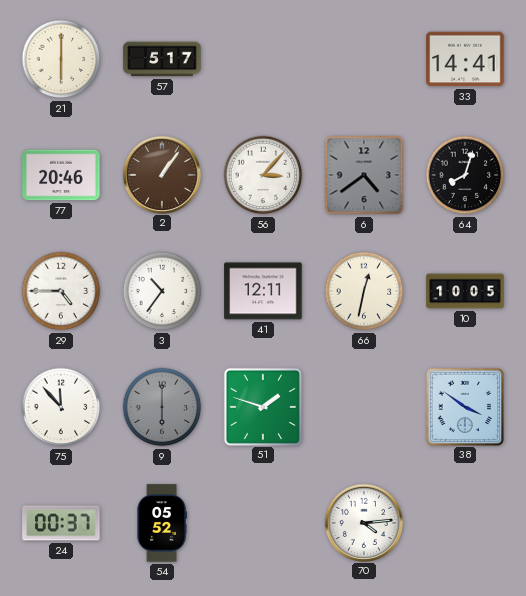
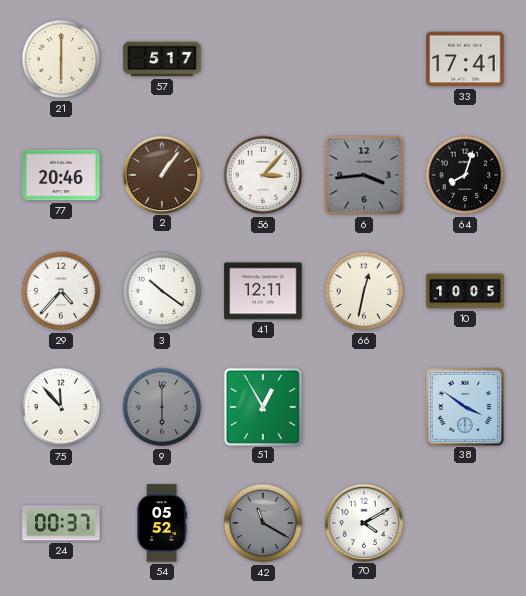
33: 14:41 -> 17:41
6: 4:39 -> 3:44
29: 4:45 -> 4:37
3: 10:36 -> 10:21
51: 1:48 -> 12:55
42: none -> 11:20
70: 4:14 -> 4:10
